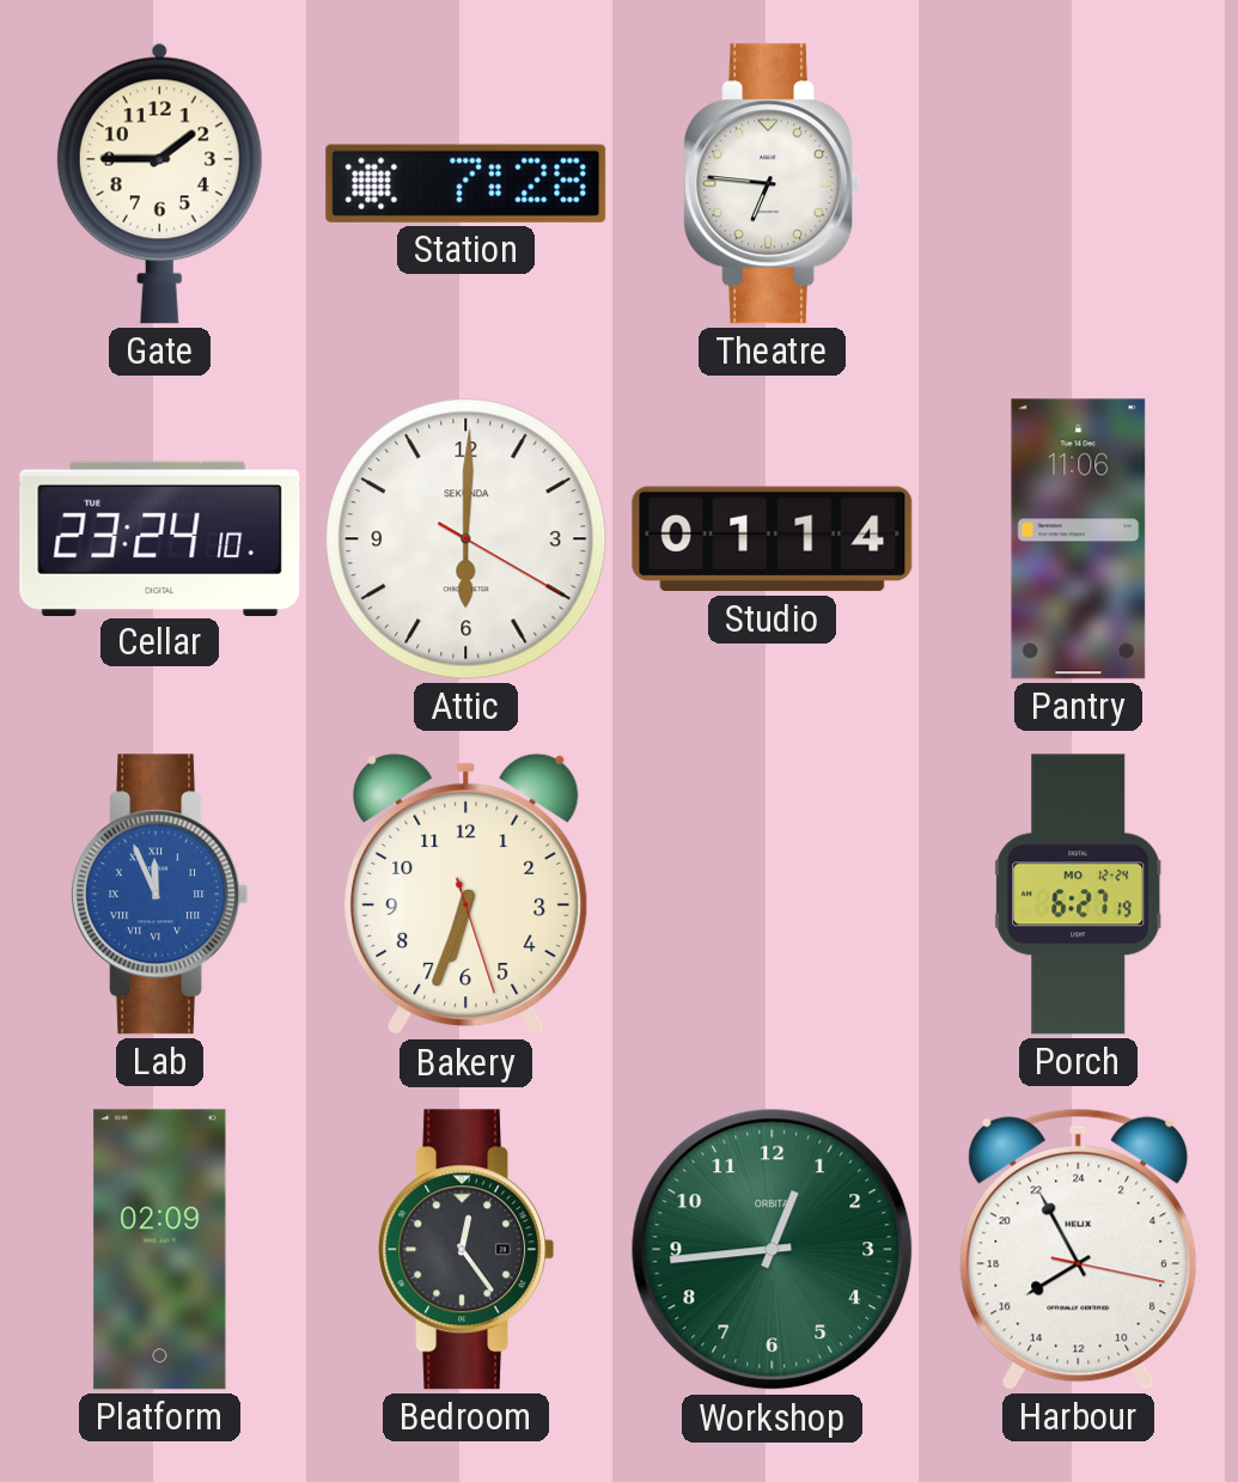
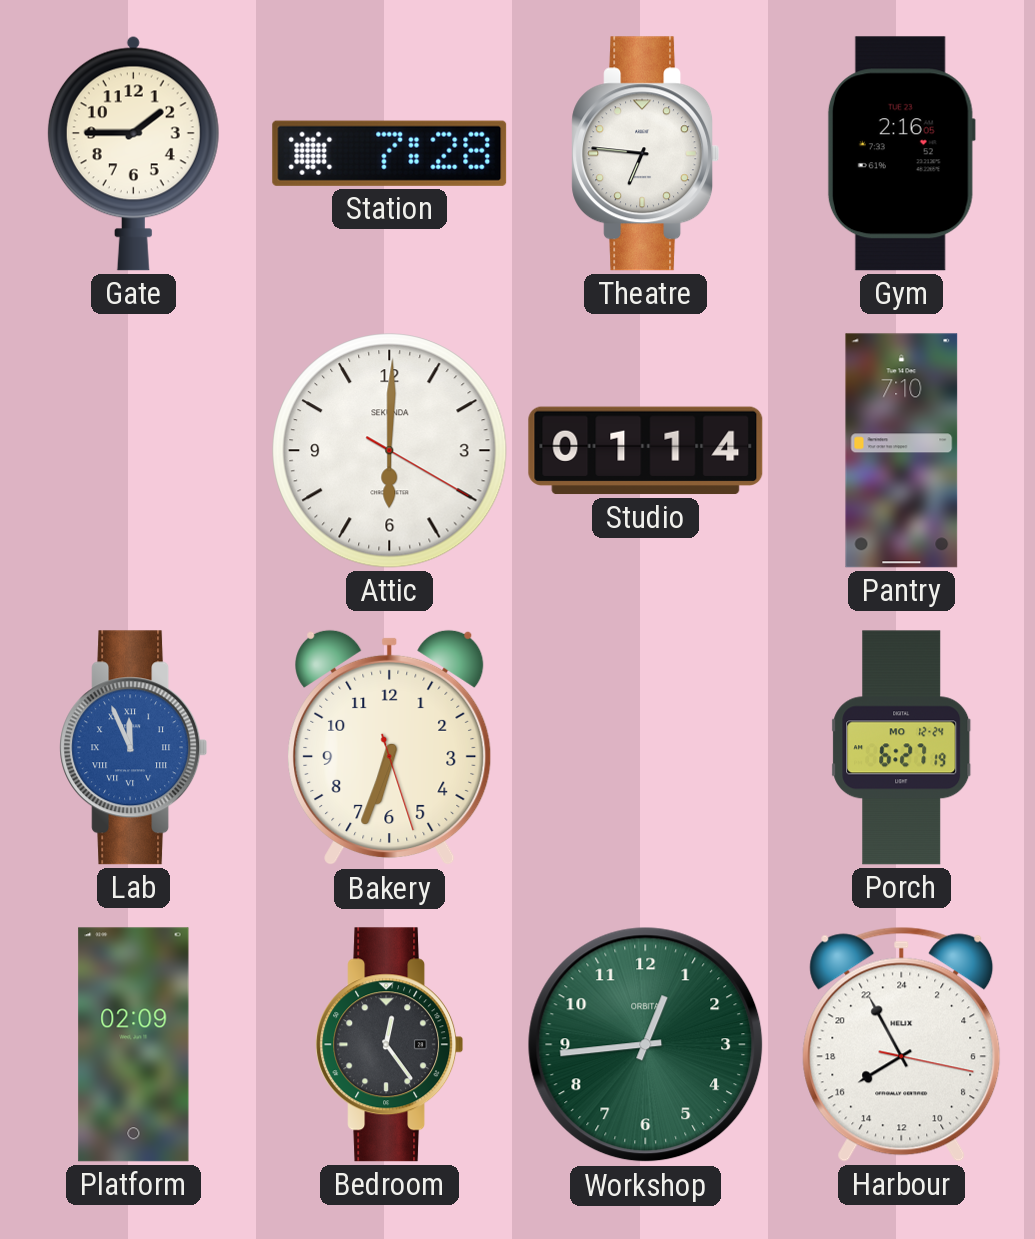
Gym: none -> 2:16
Cellar: 23:24 -> none
Pantry: 11:06 -> 7:10
